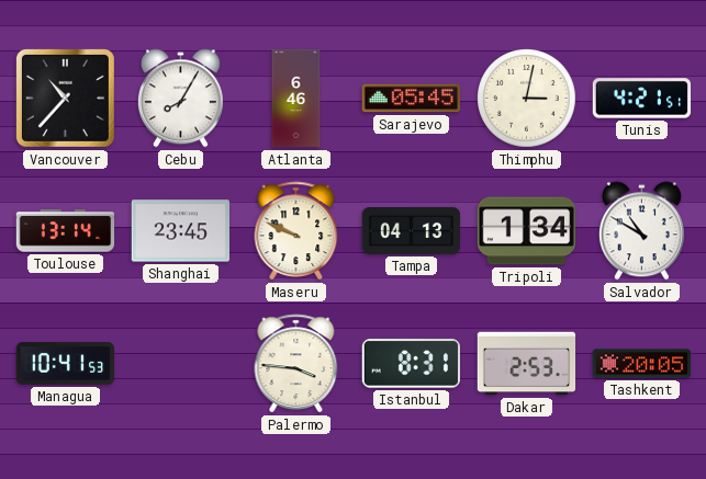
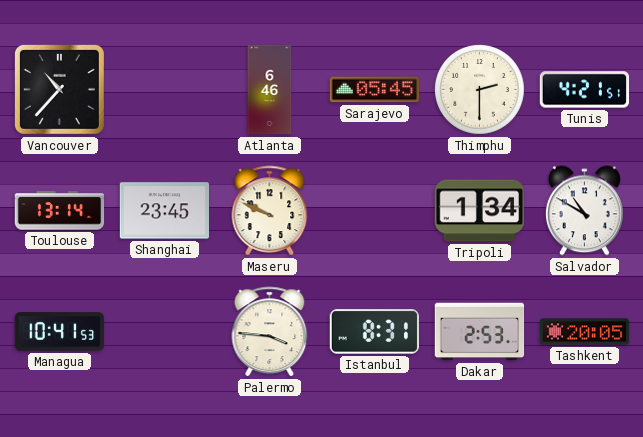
Cebu: 8:05 -> none
Thimphu: 3:02 -> 2:30
Tampa: 04:13 -> none
